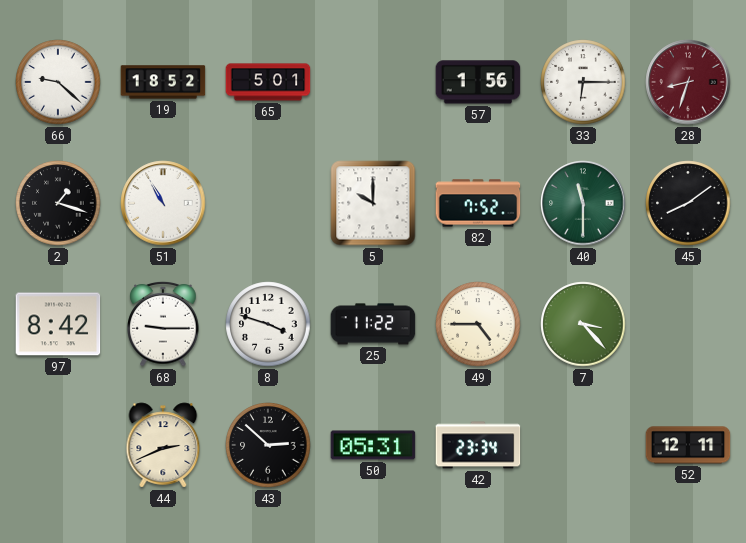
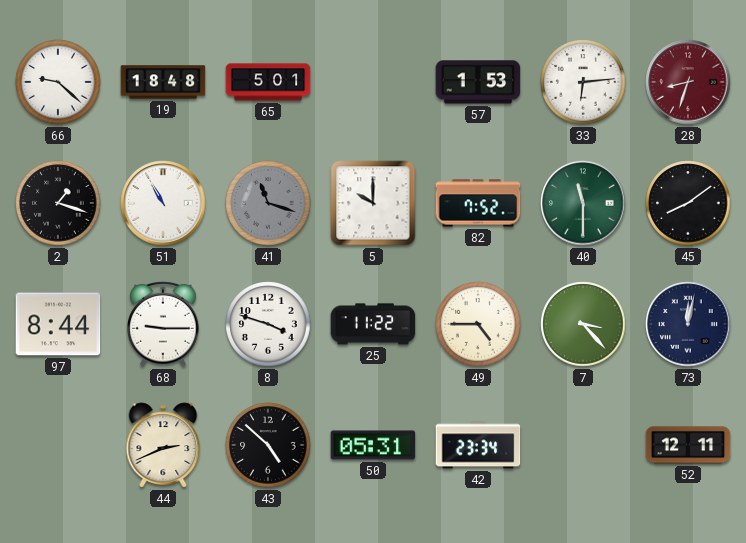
19: 18:52 -> 18:48
57: 1:56 -> 1:53
33: 6:15 -> 6:14
41: none -> 11:18
97: 8:42 -> 8:44
73: none -> 12:02
43: 2:52 -> 4:52
